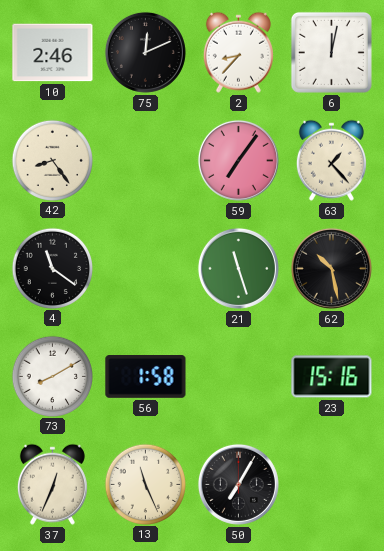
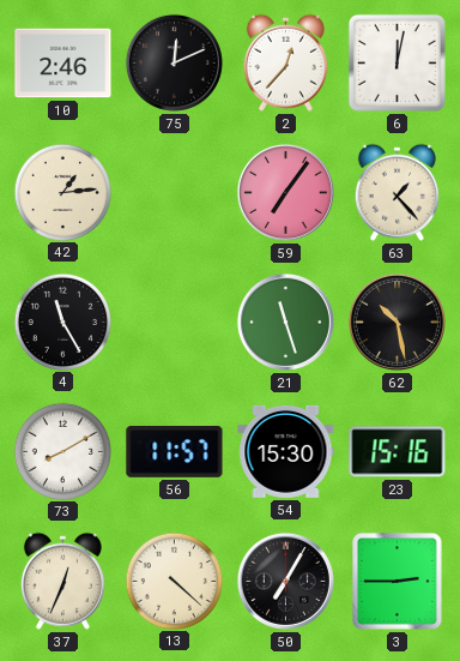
2: 8:37 -> 12:37
42: 8:24 -> 1:14
4: 11:21 -> 11:25
56: 1:58 -> 11:57
54: none -> 15:30
13: 11:26 -> 4:22
3: none -> 2:45
